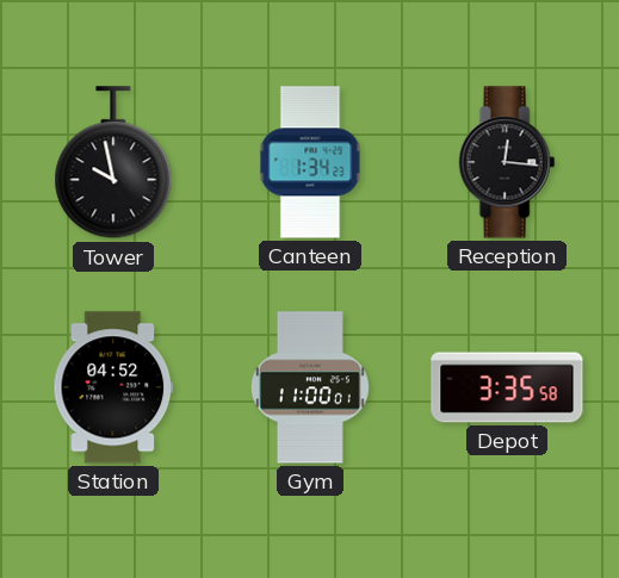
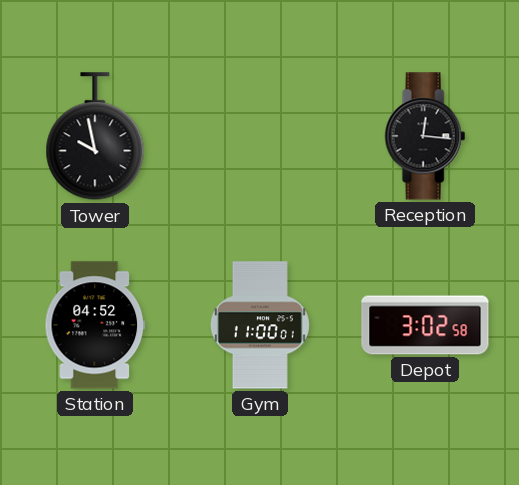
Canteen: 1:34 -> none
Depot: 3:35 -> 3:02
